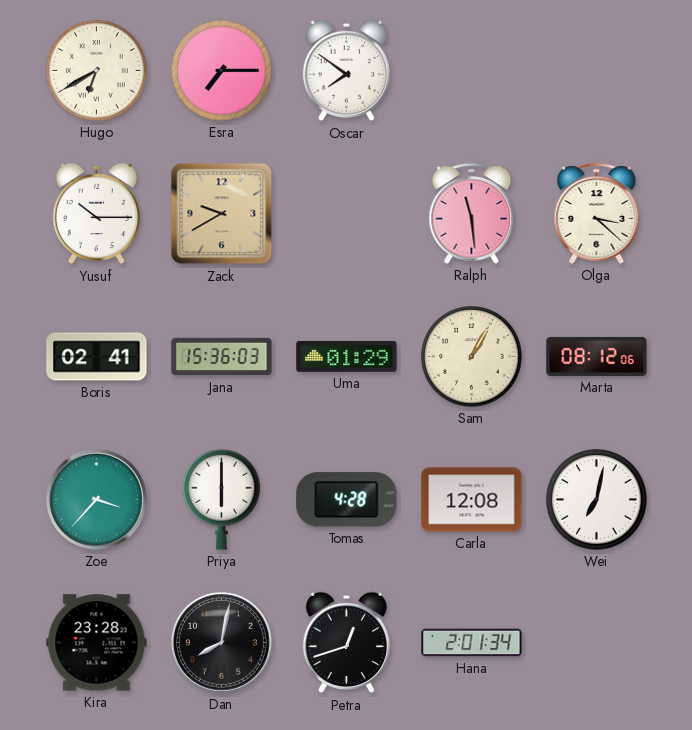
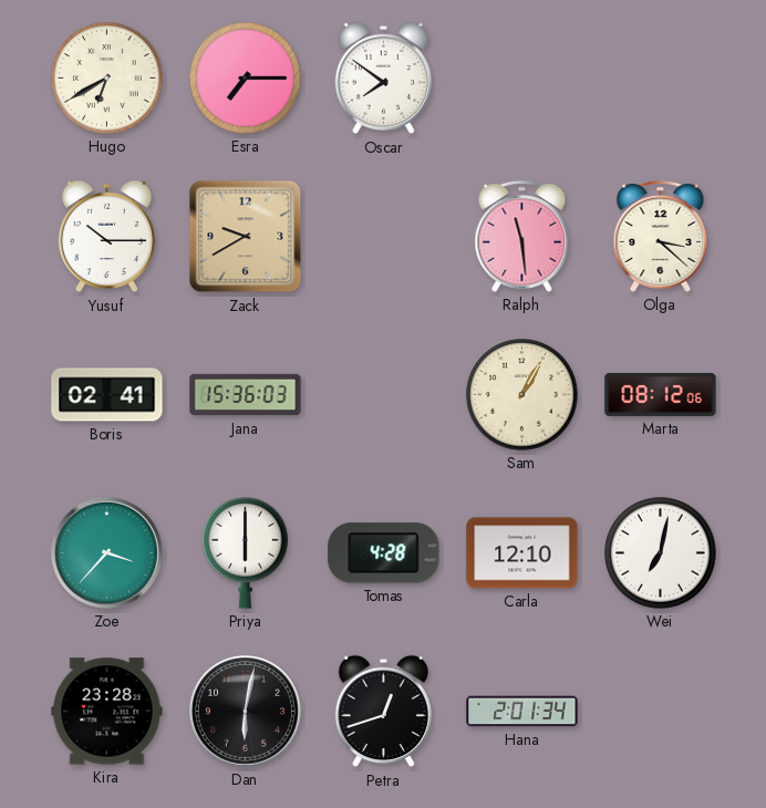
Uma: 01:29 -> none
Carla: 12:08 -> 12:10
Dan: 8:02 -> 6:02
